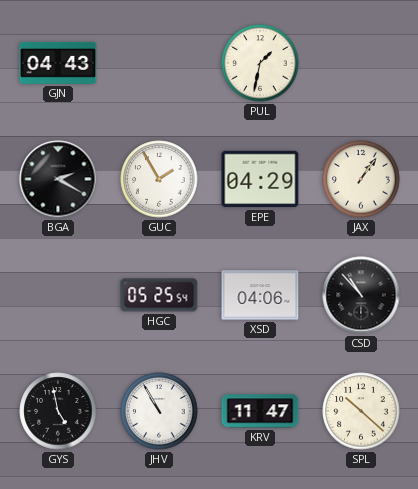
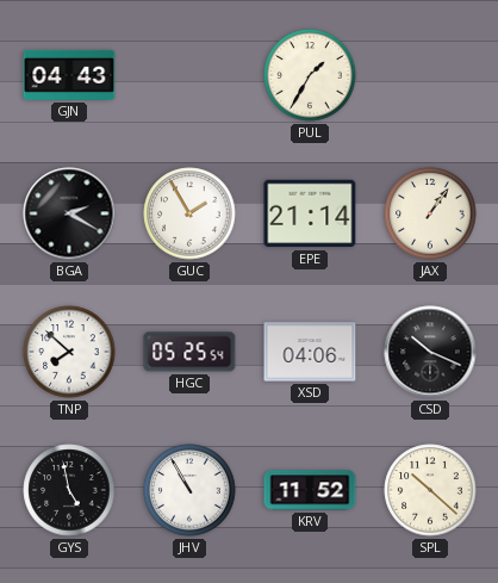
PUL: 1:32 -> 1:35
EPE: 04:29 -> 21:14
TNP: none -> 7:52
CSD: 10:53 -> 10:19
KRV: 11:47 -> 11:52
